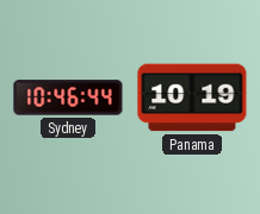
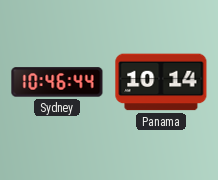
Panama: 10:19 -> 10:14
